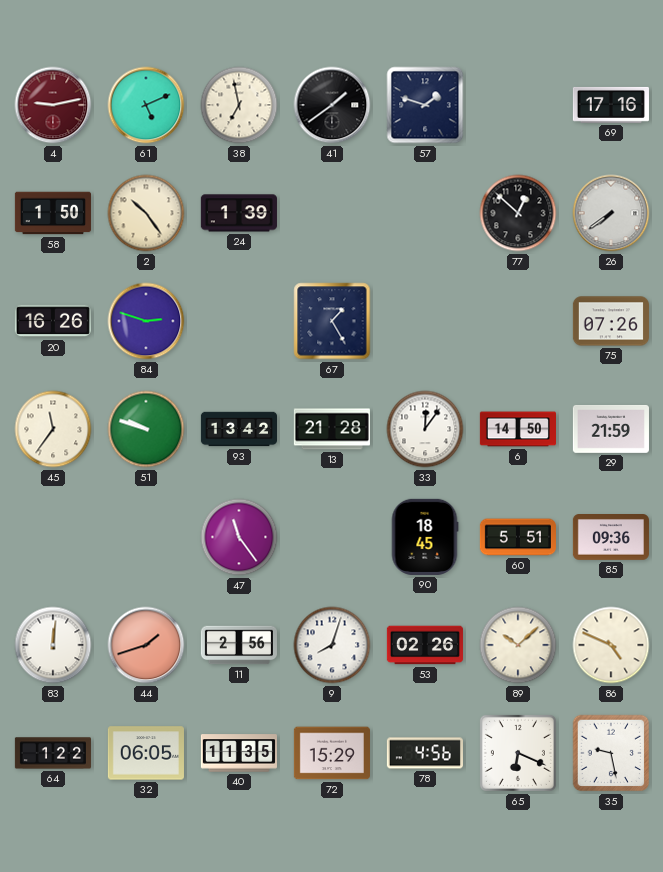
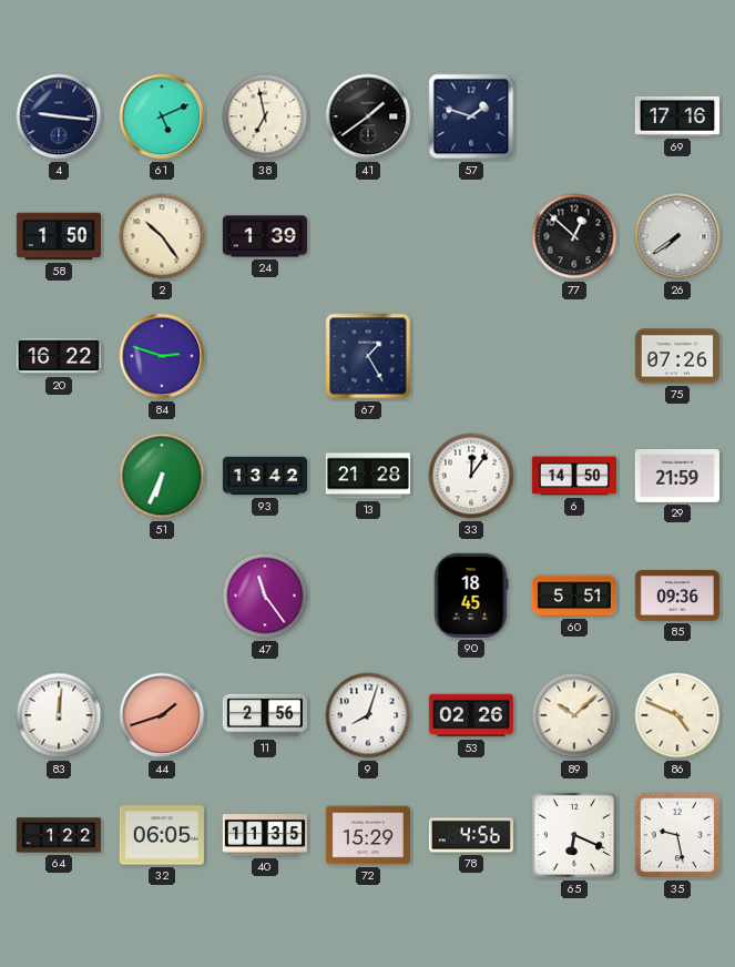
4: 9:13 -> 9:16
4 dial: burgundy -> navy
20: 16:26 -> 16:22
45: 11:36 -> none
51: 9:48 -> 6:34
